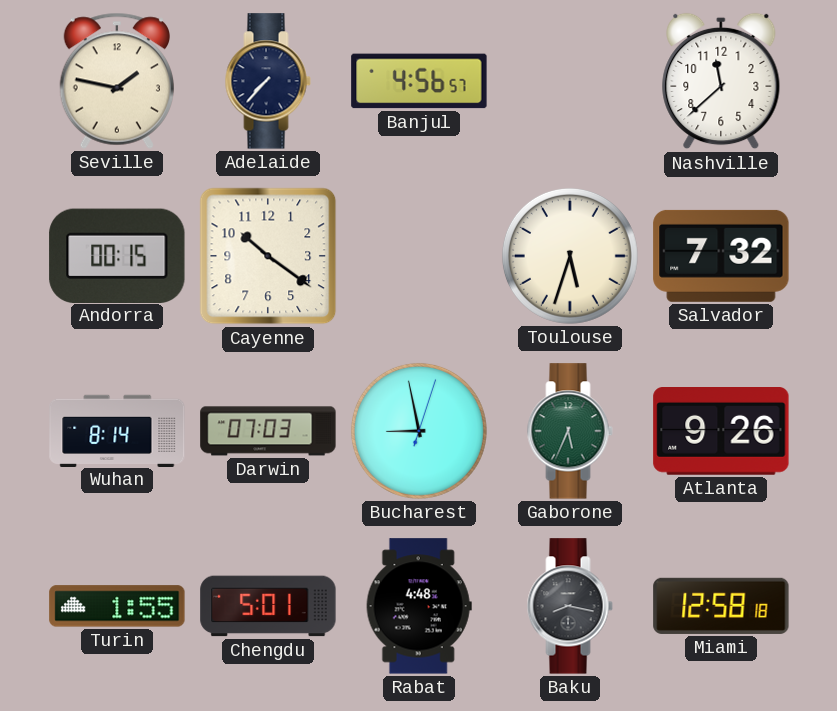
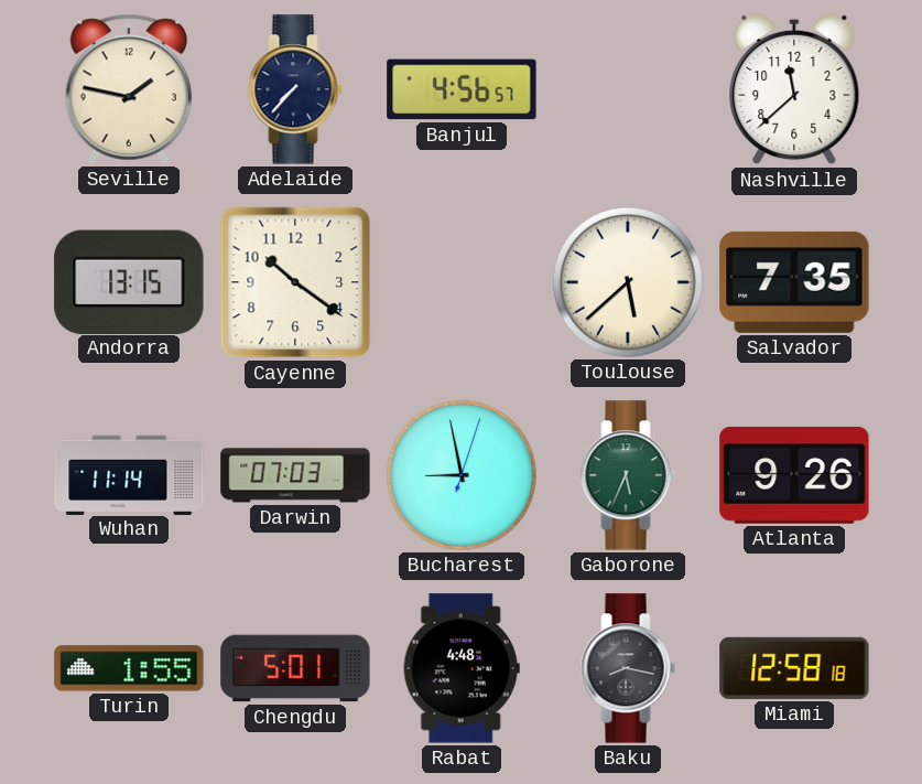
Andorra: 00:15 -> 13:15
Toulouse: 5:33 -> 5:38
Salvador: 7:32 -> 7:35
Wuhan: 8:14 -> 11:14
